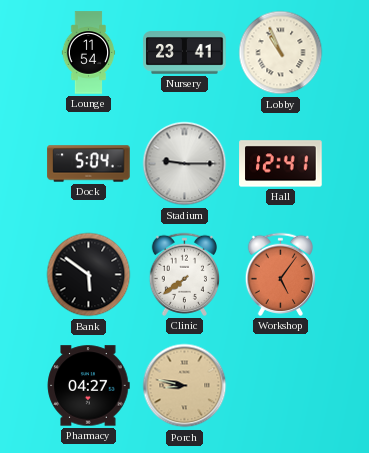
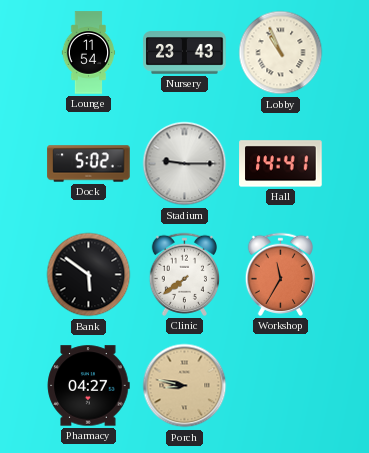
Nursery: 23:41 -> 23:43
Dock: 5:04 -> 5:02
Hall: 12:41 -> 14:41
Workshop: 5:06 -> 11:35
